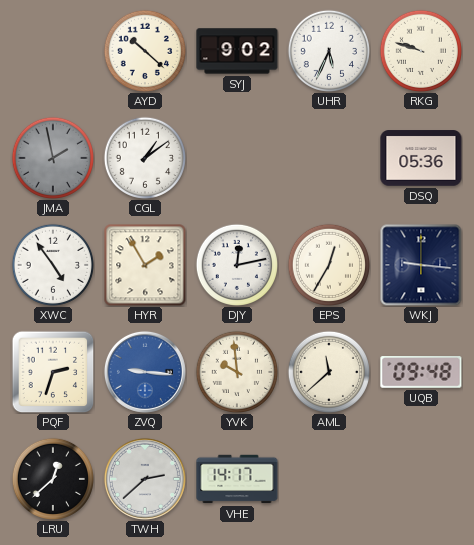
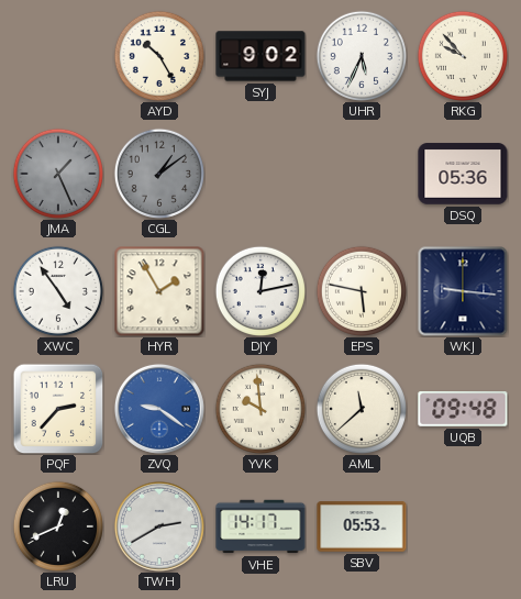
AYD: 10:22 -> 10:25
RKG: 9:48 -> 9:53
JMA: 1:58 -> 1:26
CGL dial: white -> grey
EPS: 12:35 -> 5:47
PQF: 2:33 -> 2:37
ZVQ: 9:16 -> 9:21
LRU: 12:38 -> 12:41
TWH: 2:38 -> 2:40
SBV: none -> 05:53
